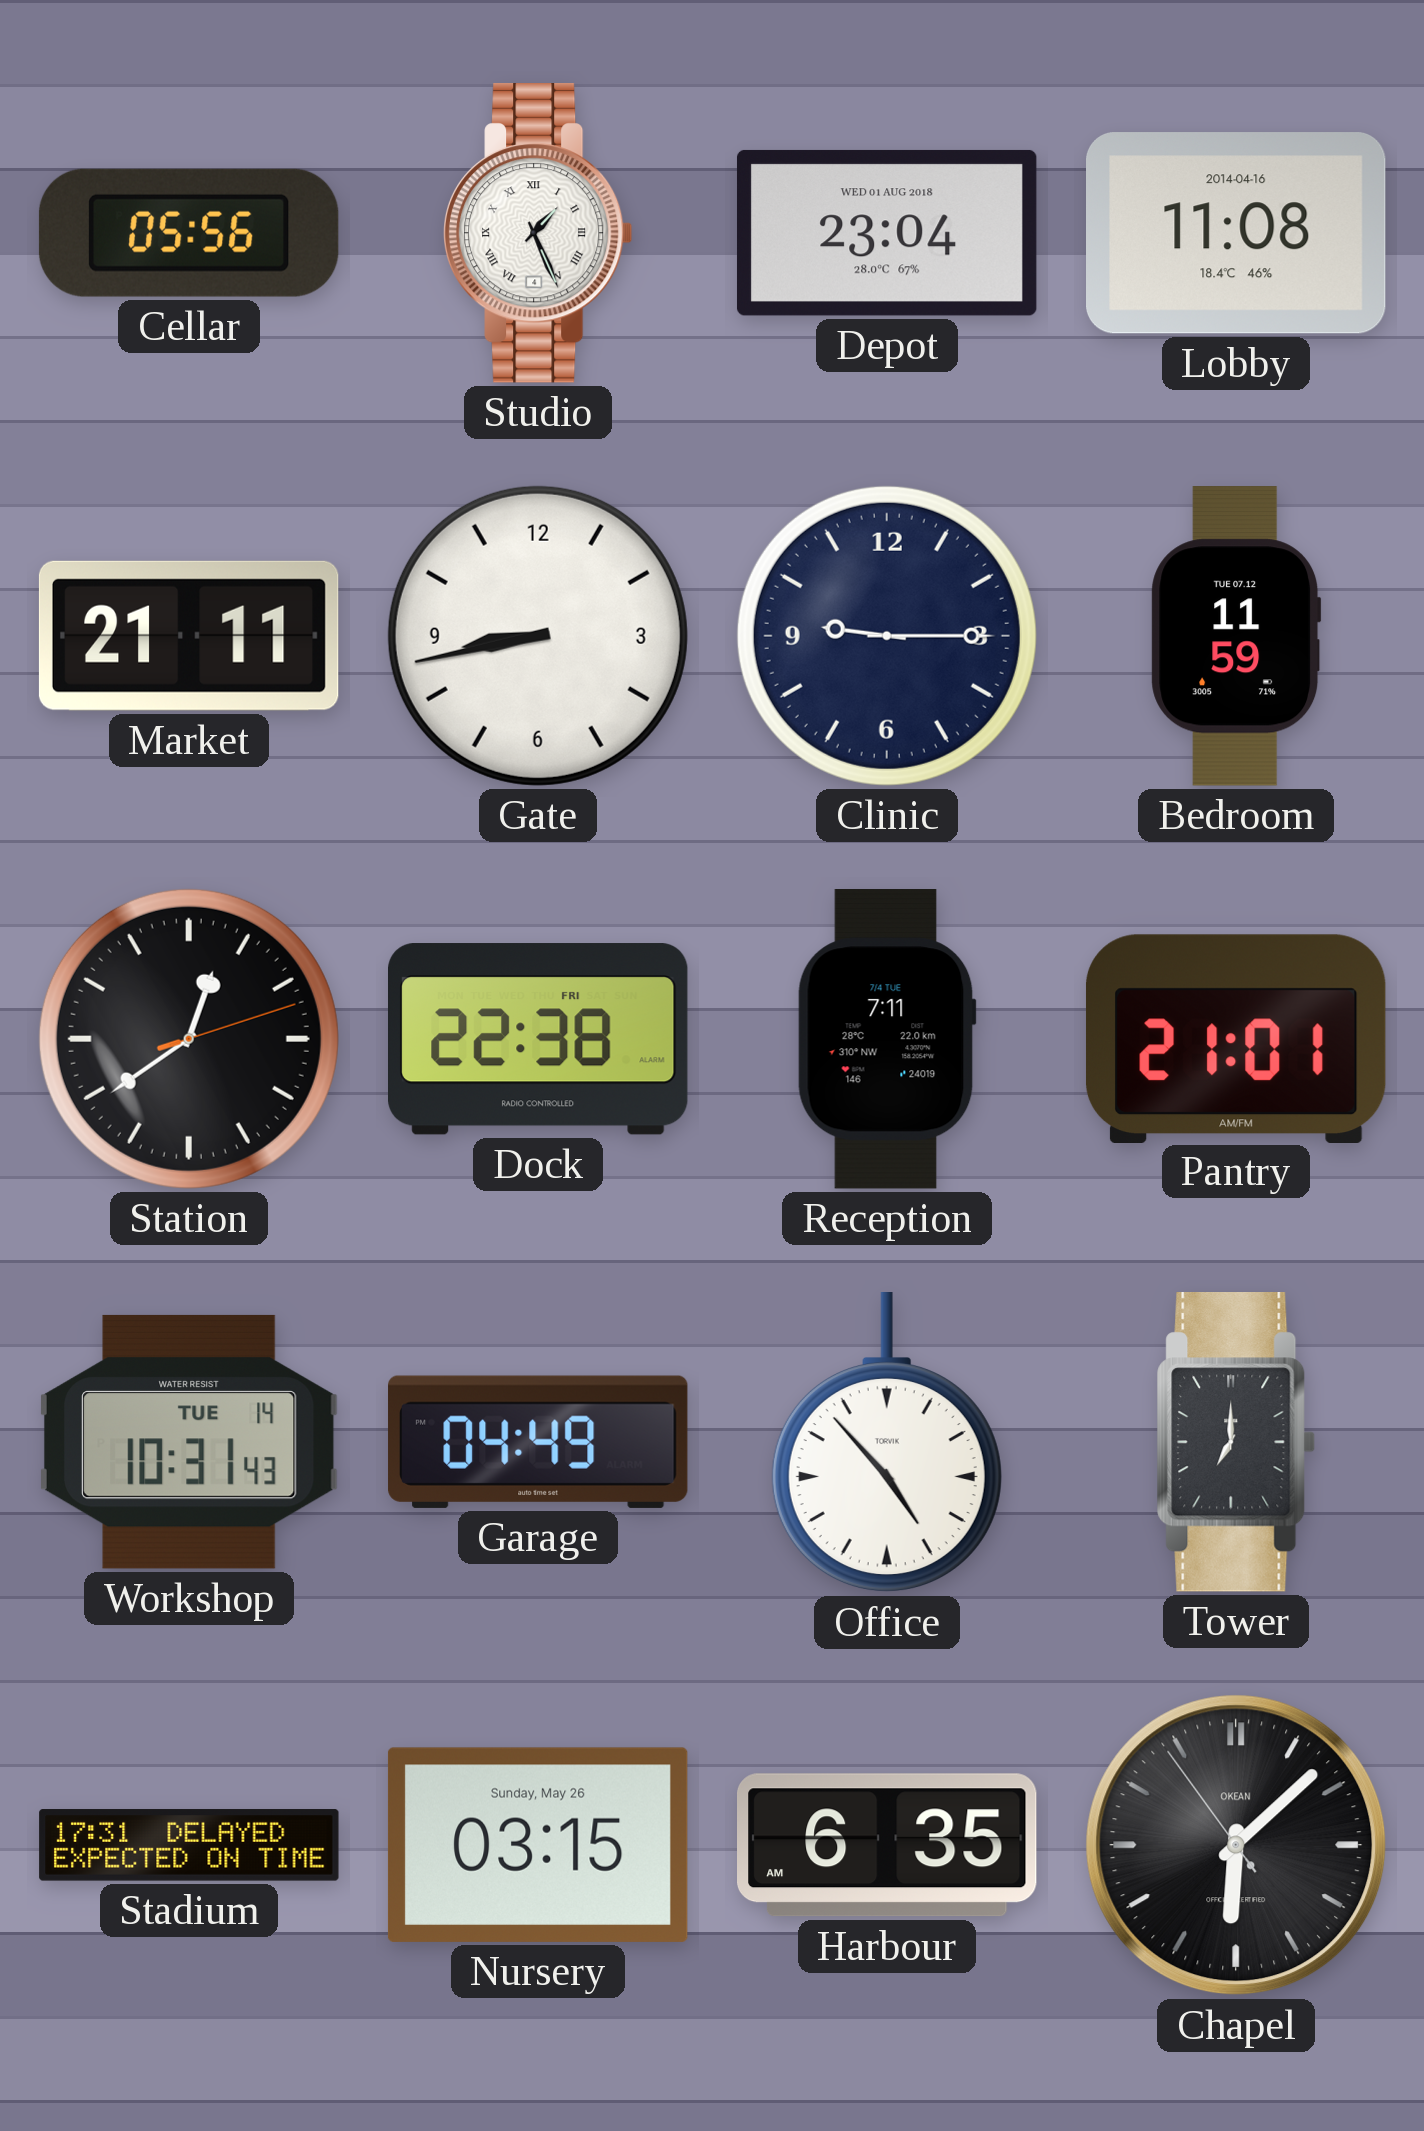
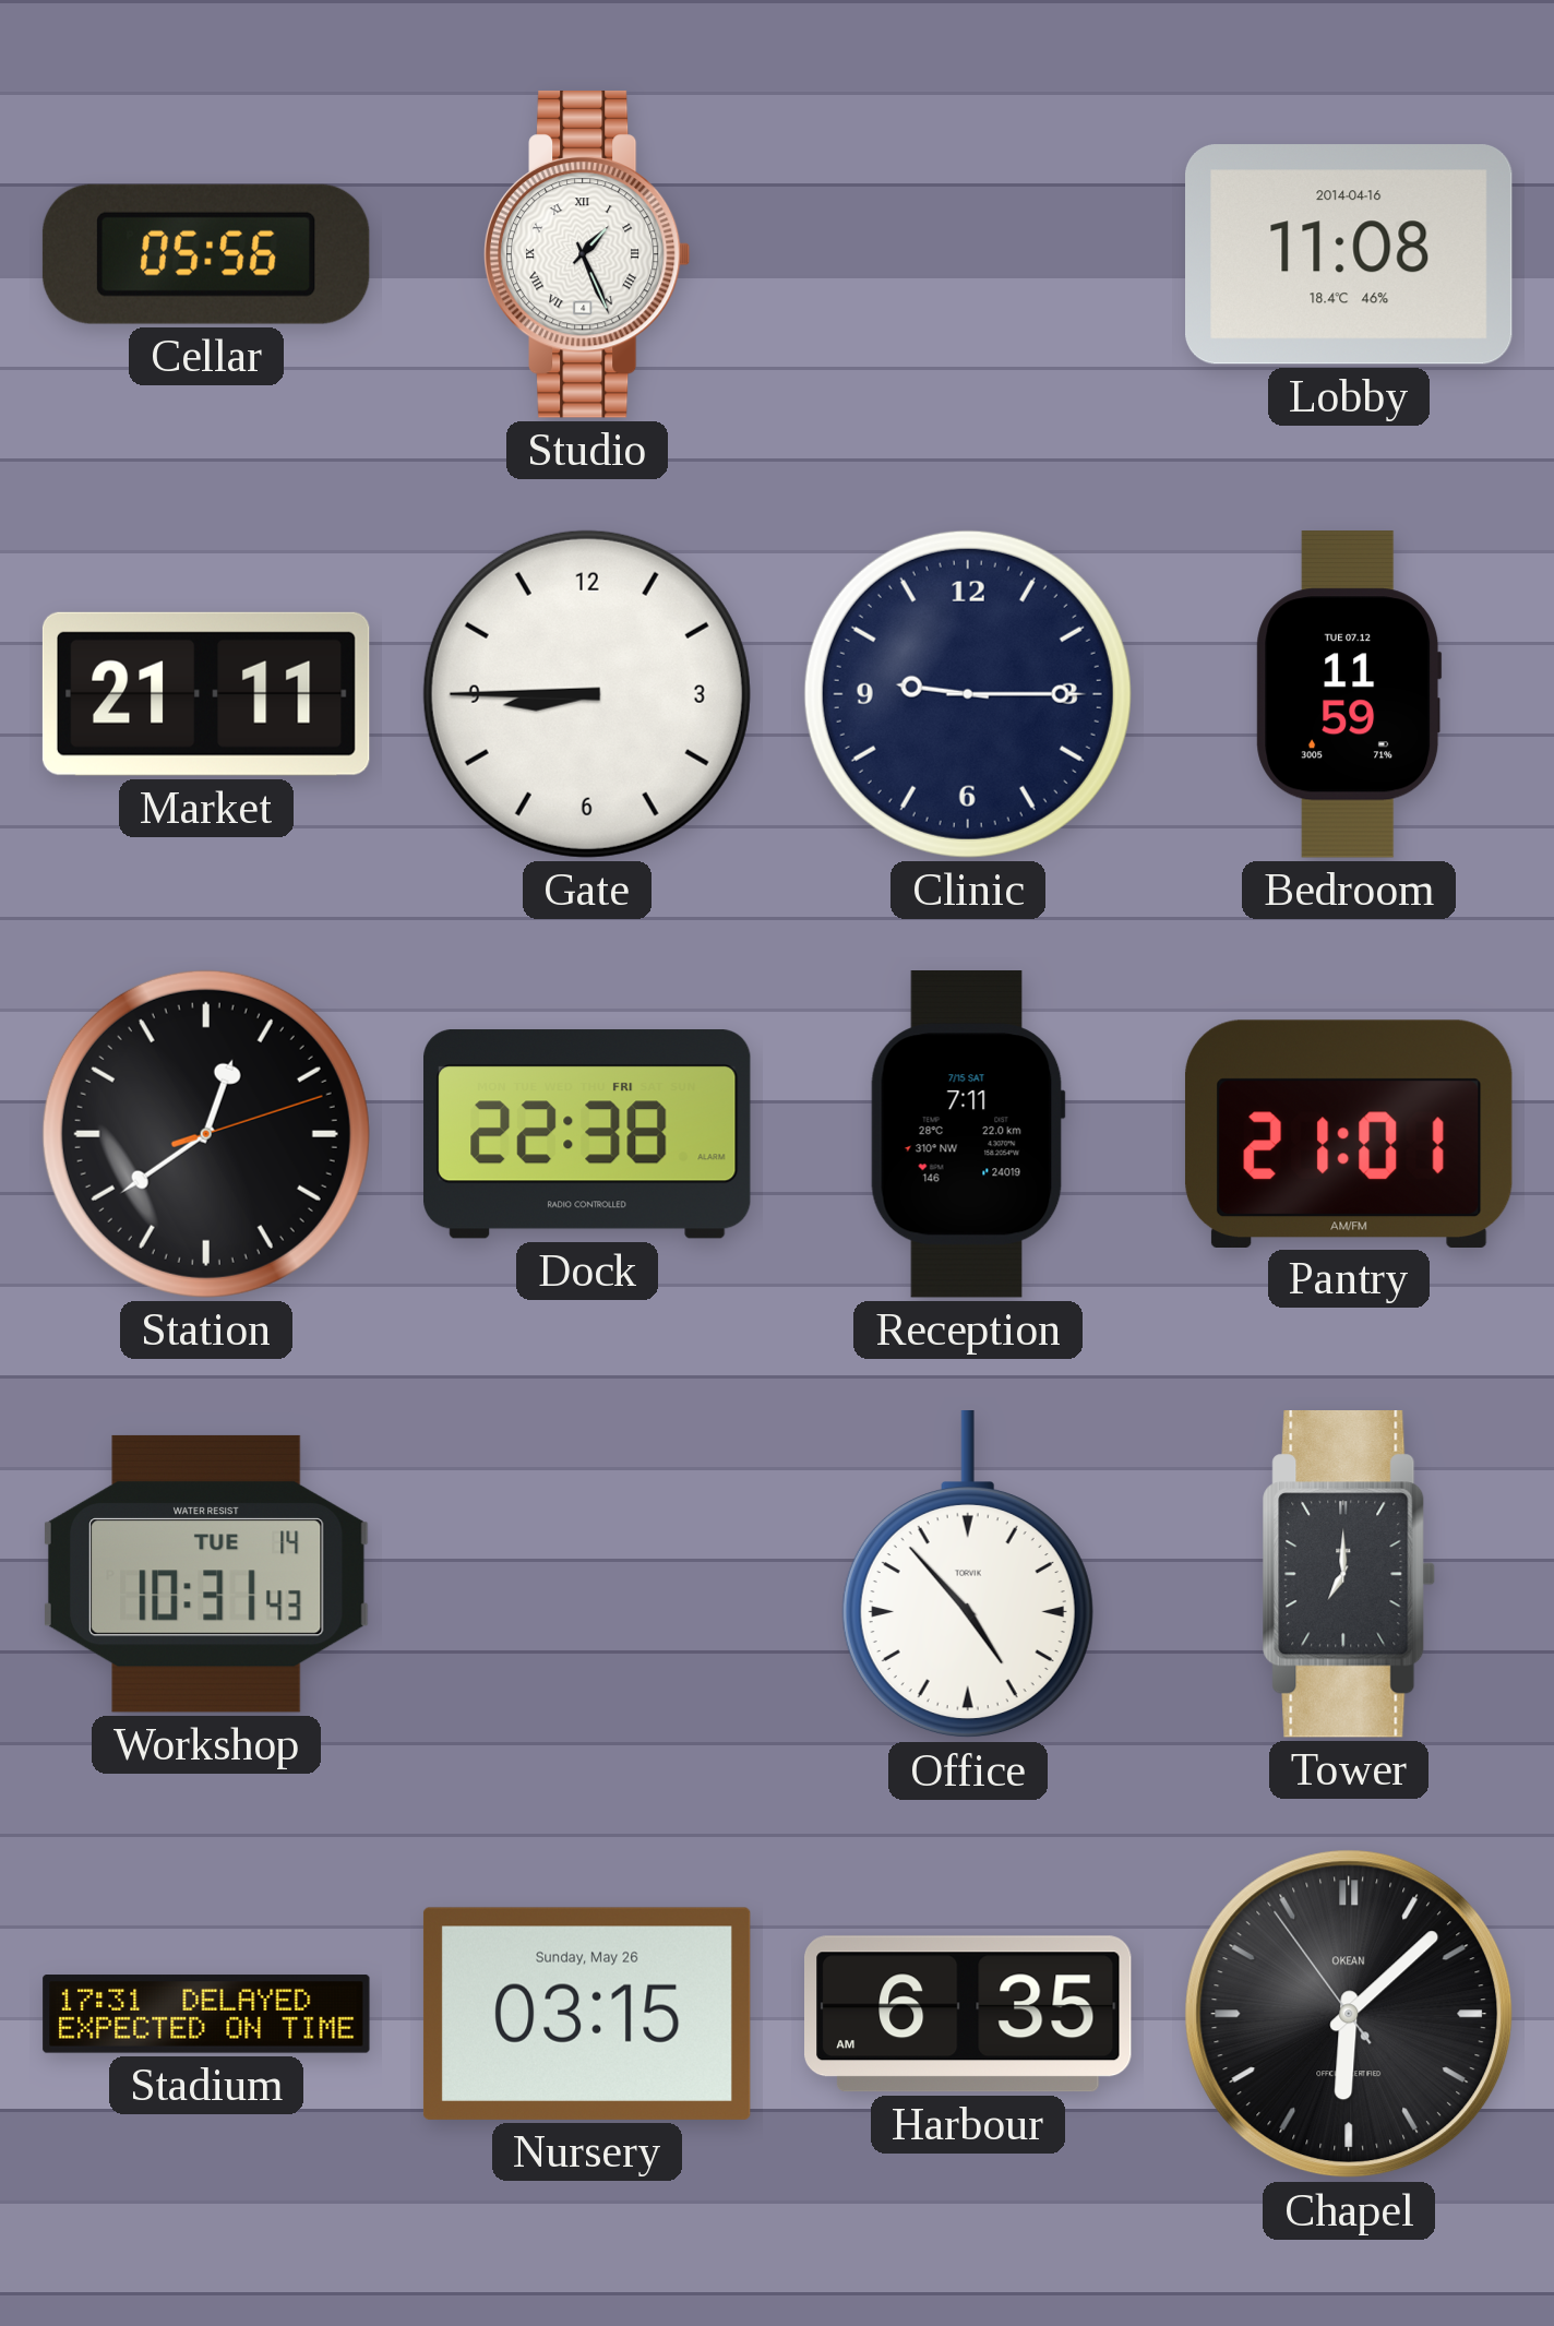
Depot: 23:04 -> none
Gate: 8:43 -> 8:45
Reception date: 7/4 TUE -> 7/15 SAT
Garage: 04:49 -> none
